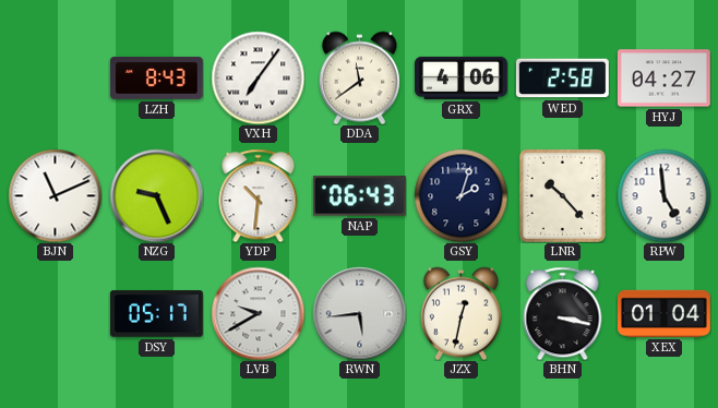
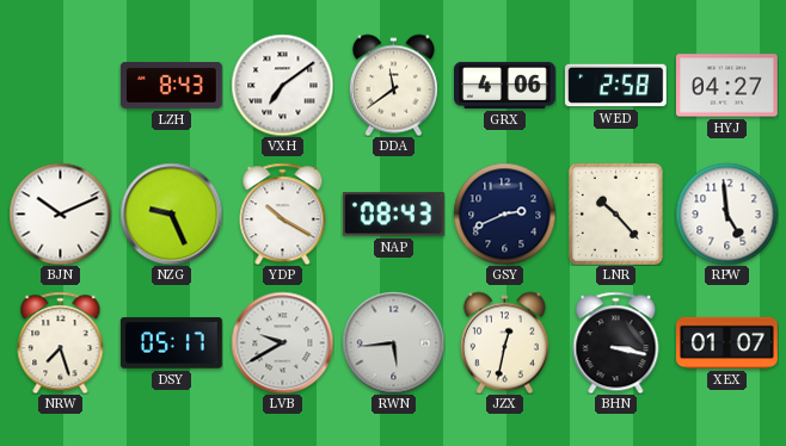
VXH: 7:06 -> 7:09
BJN: 11:11 -> 10:11
YDP: 10:31 -> 10:20
NAP: 06:43 -> 08:43
GSY: 2:03 -> 2:41
NRW: none -> 7:27
XEX: 01:04 -> 01:07
